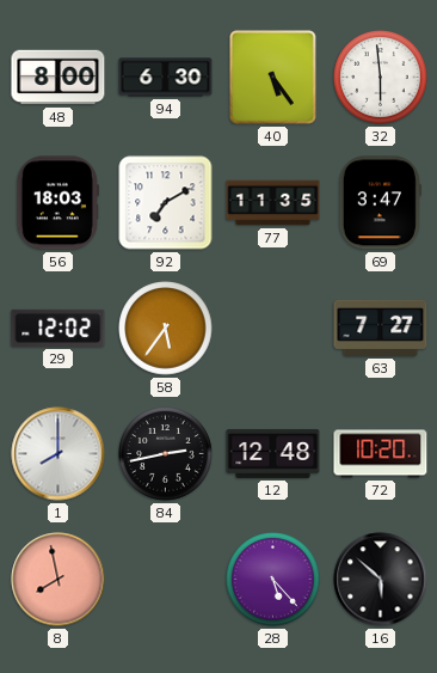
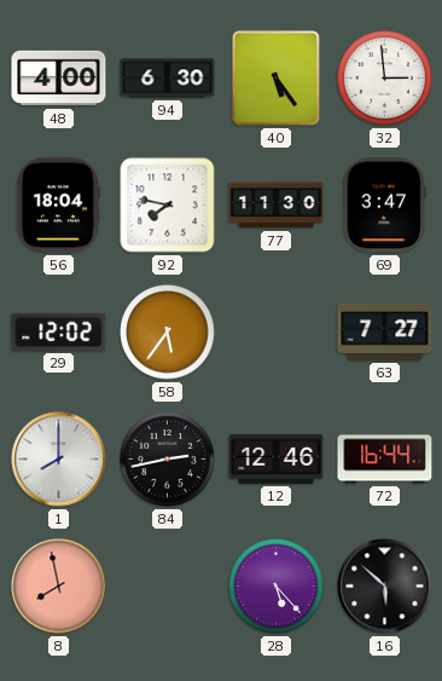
48: 8:00 -> 4:00
32: 5:59 -> 2:59
56: 18:03 -> 18:04
92: 7:10 -> 7:47
77: 11:35 -> 11:30
12: 12:48 -> 12:46
72: 10:20 -> 16:44
